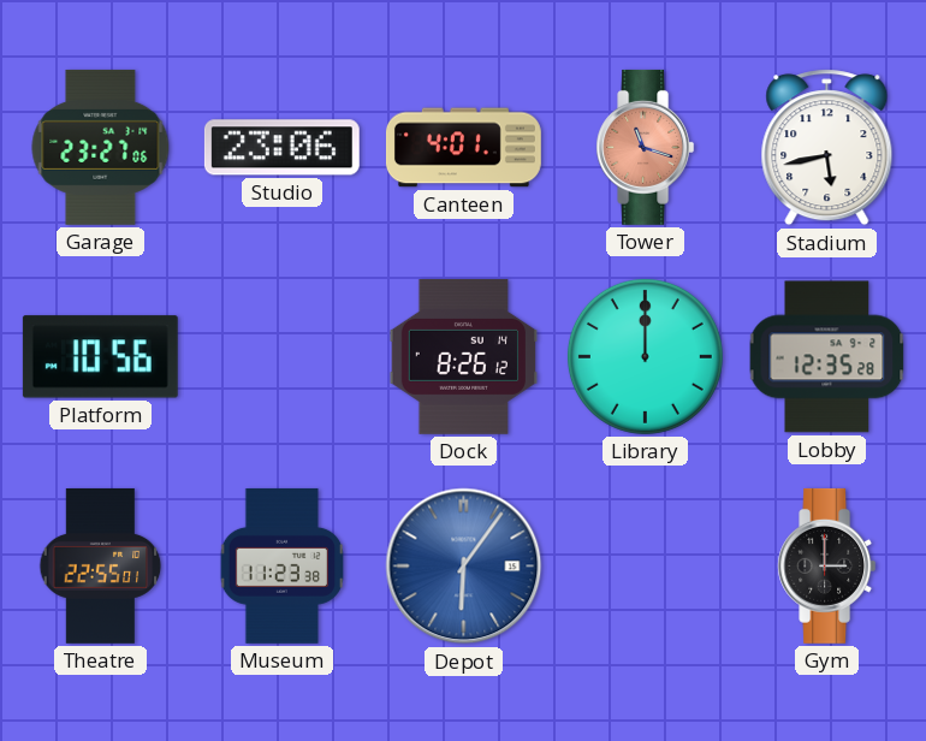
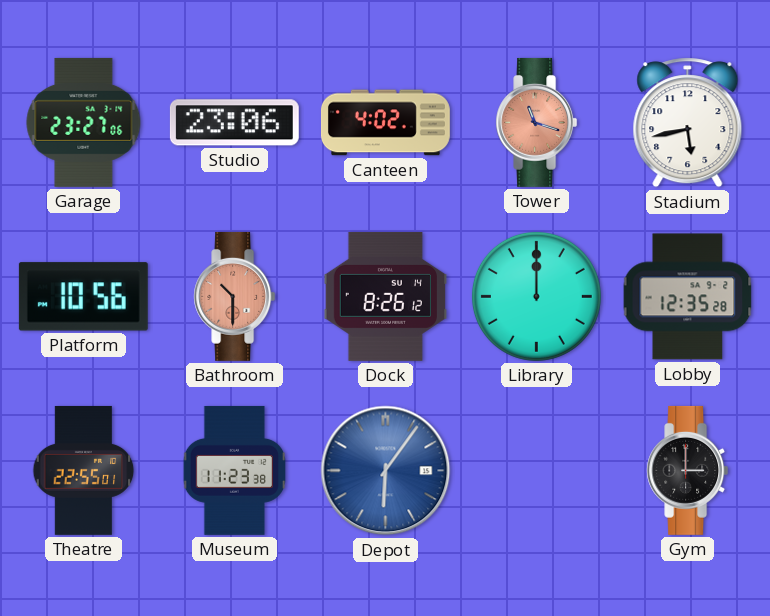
Canteen: 4:01 -> 4:02
Bathroom: none -> 10:30
